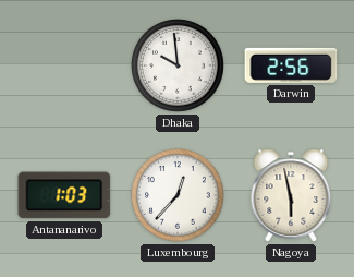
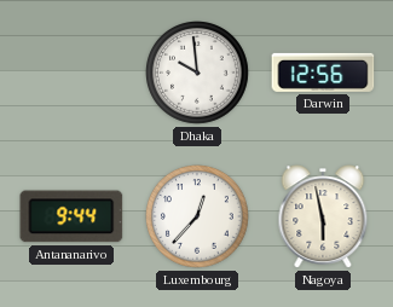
Darwin: 2:56 -> 12:56
Antananarivo: 1:03 -> 9:44
